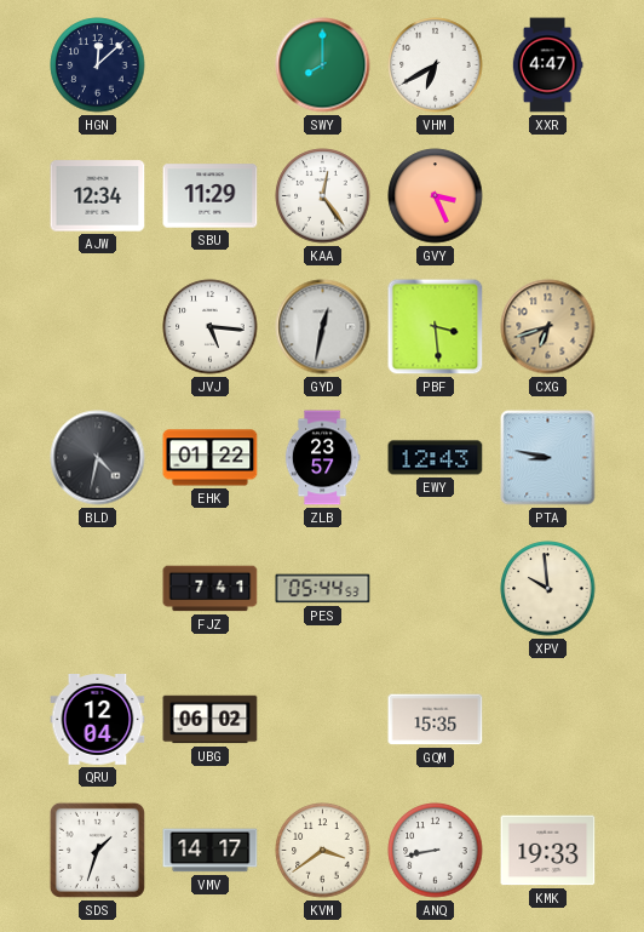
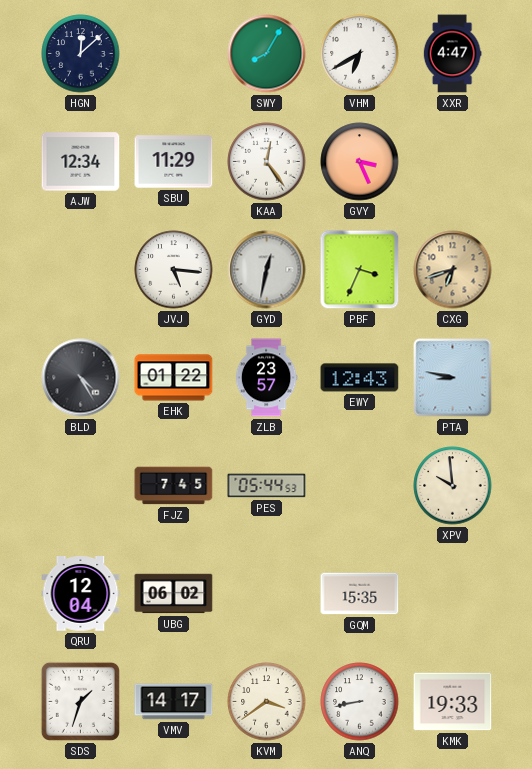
SWY: 8:00 -> 8:05
PBF: 3:29 -> 3:34
BLD: 4:32 -> 4:25
FJZ: 7:41 -> 7:45
